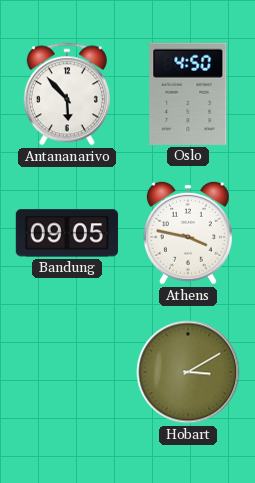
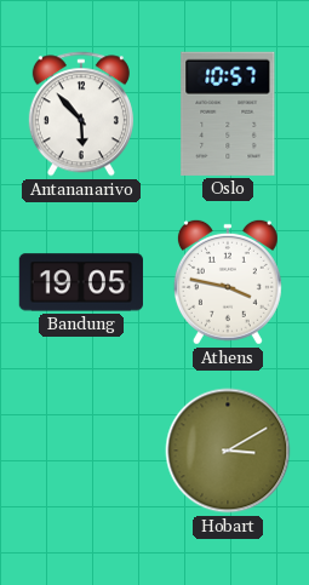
Oslo: 4:50 -> 10:57
Bandung: 09:05 -> 19:05
